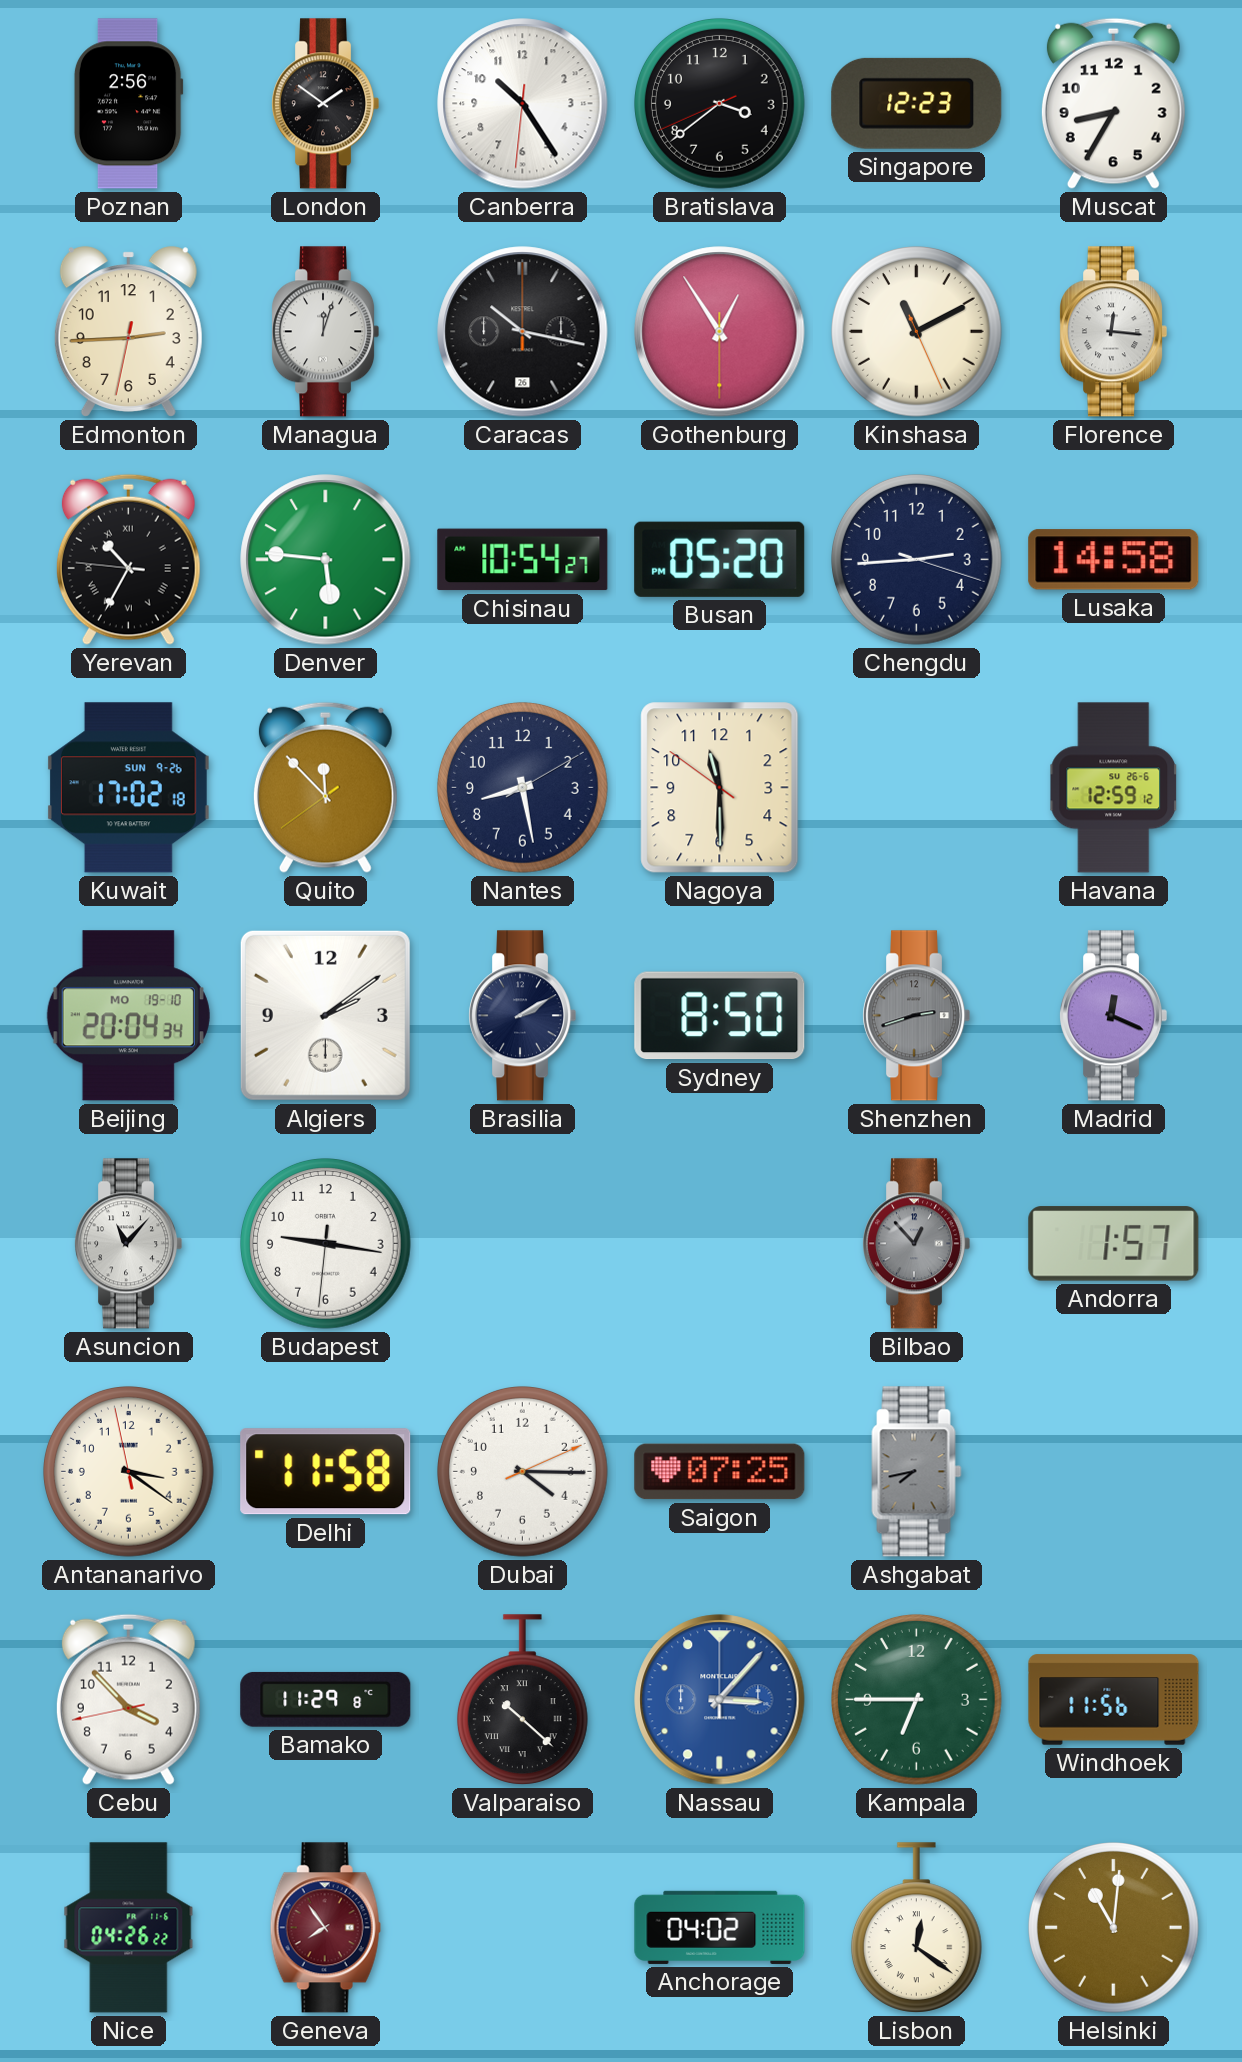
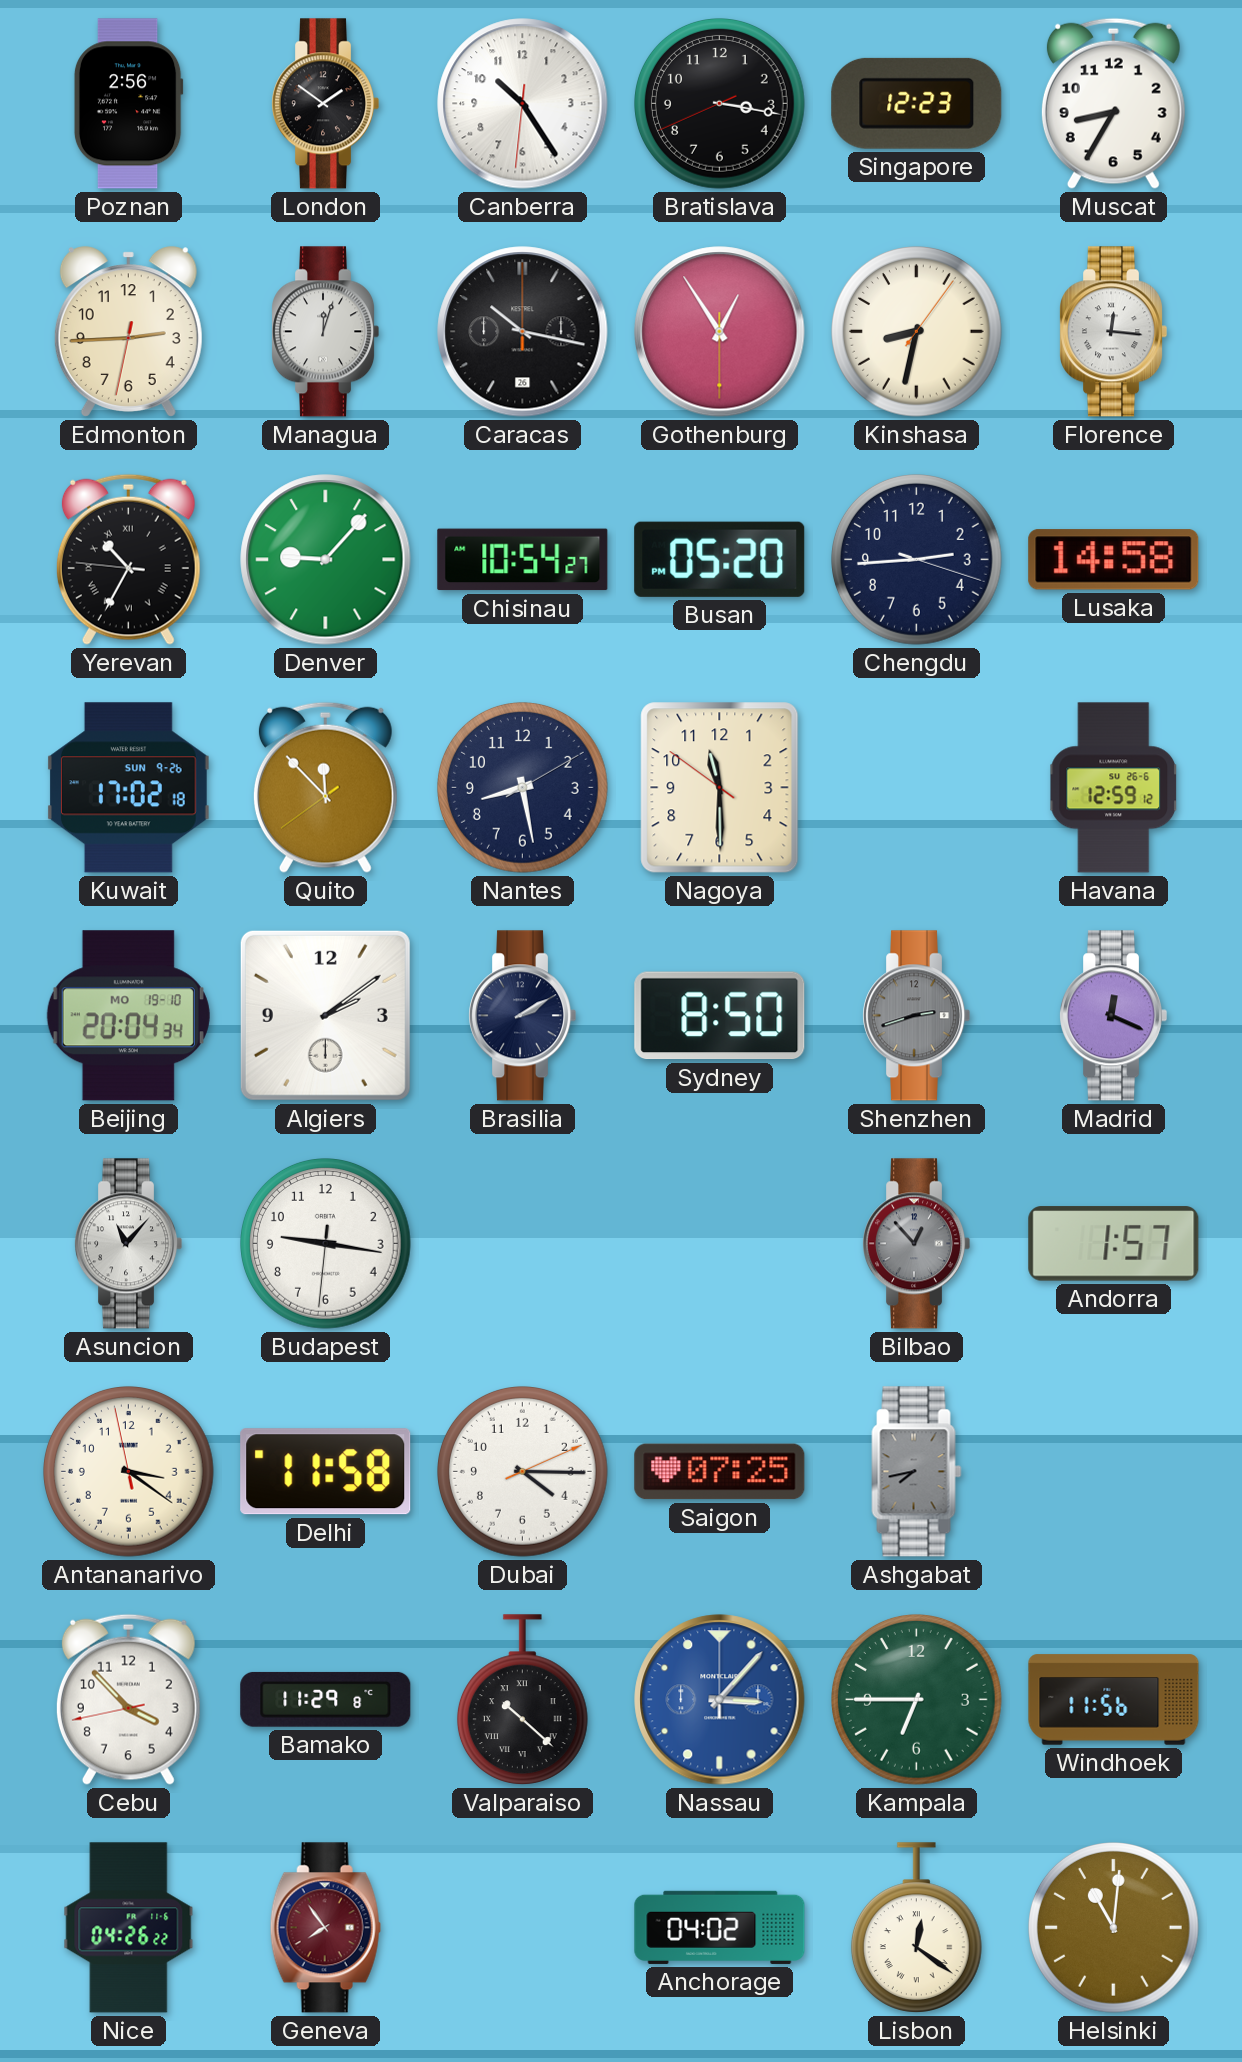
Bratislava: 3:38 -> 3:16
Kinshasa: 11:10 -> 8:32
Denver: 5:46 -> 9:07
